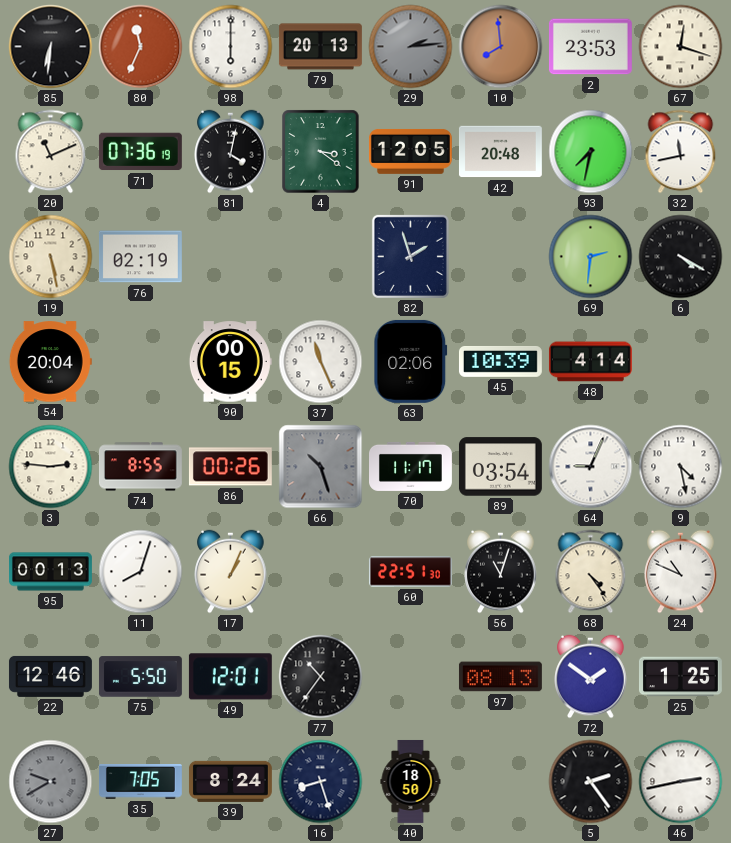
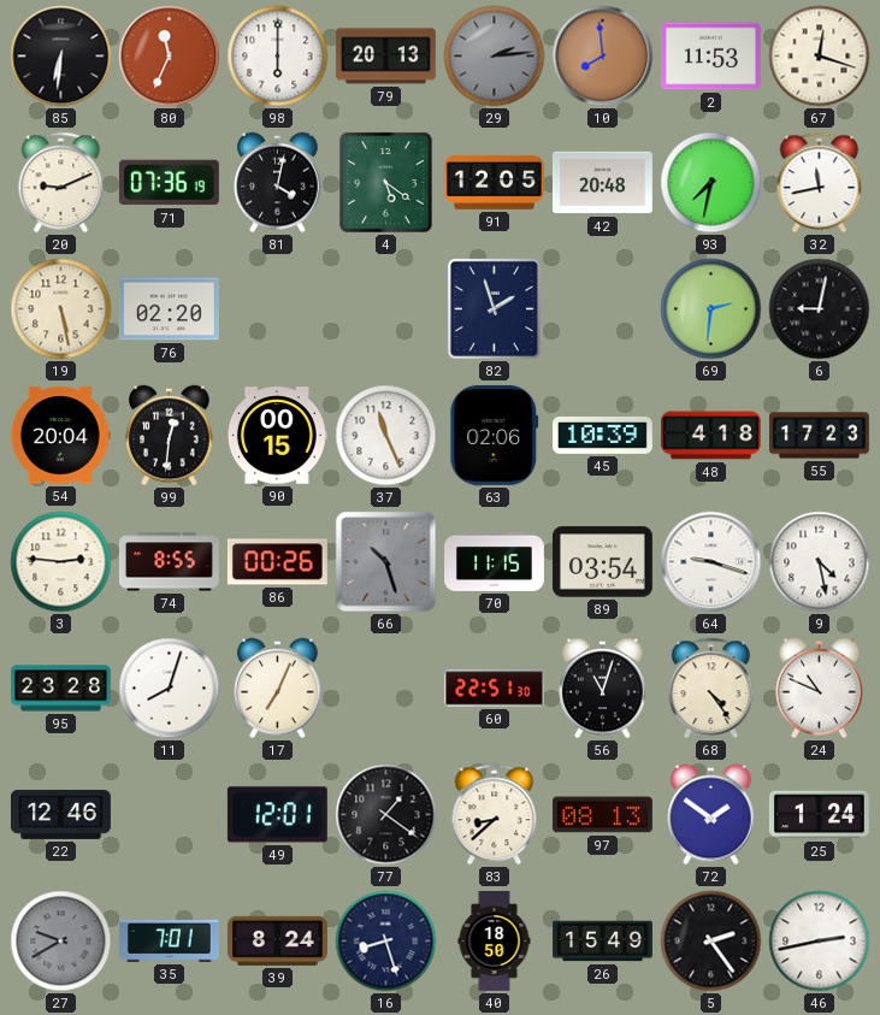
2: 23:53 -> 11:53
20: 11:11 -> 9:11
4: 3:21 -> 5:21
76: 02:19 -> 02:20
6: 4:20 -> 9:02
99: none -> 12:31
48: 4:14 -> 4:18
55: none -> 17:23
70: 11:17 -> 11:15
64: 9:04 -> 9:18
95: 00:13 -> 23:28
17: 1:04 -> 7:04
75: 5:50 -> none
77: 10:36 -> 1:21
83: none -> 8:38
25: 1:25 -> 1:24
35: 7:05 -> 7:01
26: none -> 15:49
